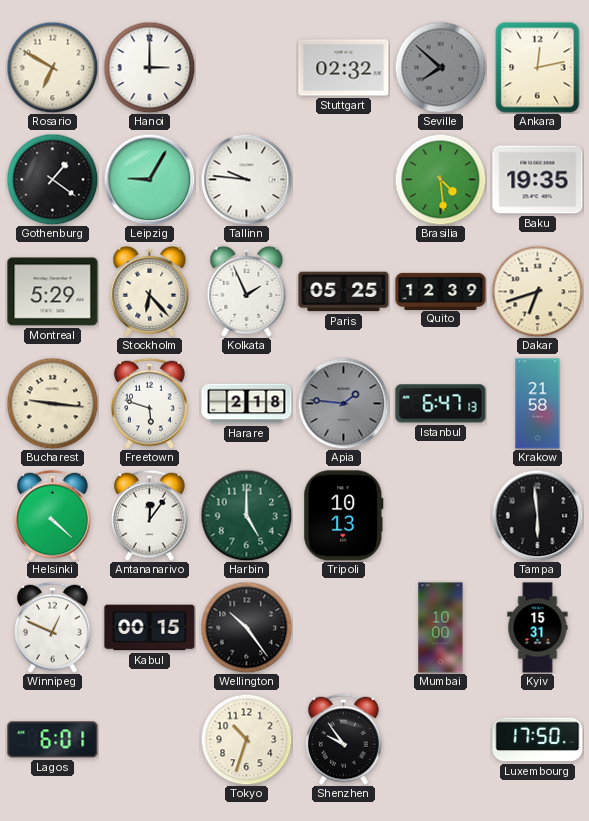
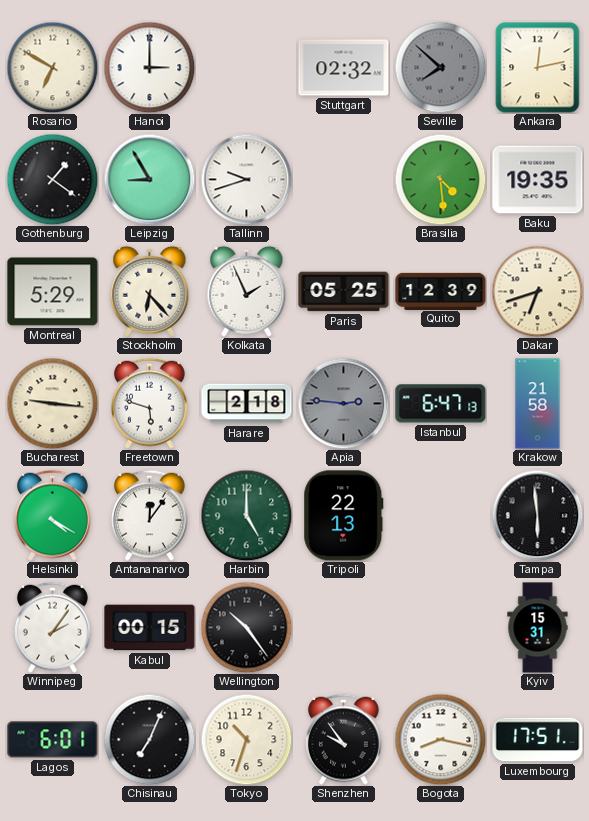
Leipzig: 9:05 -> 8:55
Tallinn: 9:46 -> 9:42
Apia: 1:46 -> 2:46
Helsinki: 4:22 -> 4:20
Tripoli: 10:13 -> 22:13
Winnipeg: 12:49 -> 2:06
Mumbai: 10:00 -> none
Chisinau: none -> 7:04
Bogota: none -> 8:17
Luxembourg: 17:50 -> 17:51
